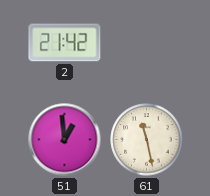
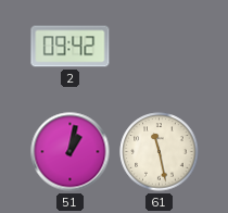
2: 21:42 -> 09:42
51: 12:59 -> 1:02
